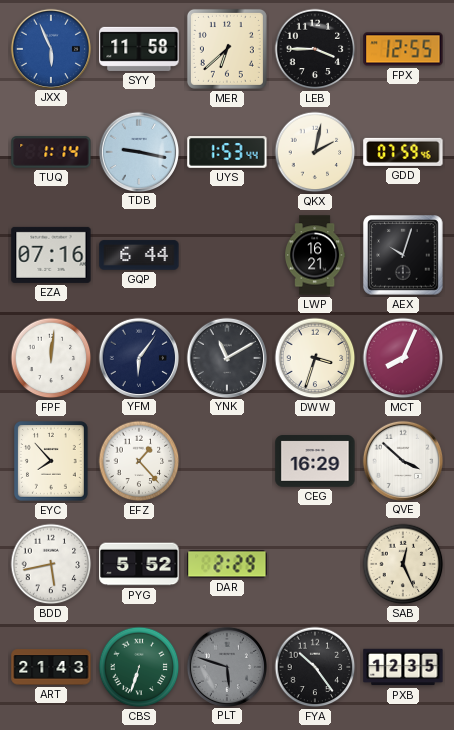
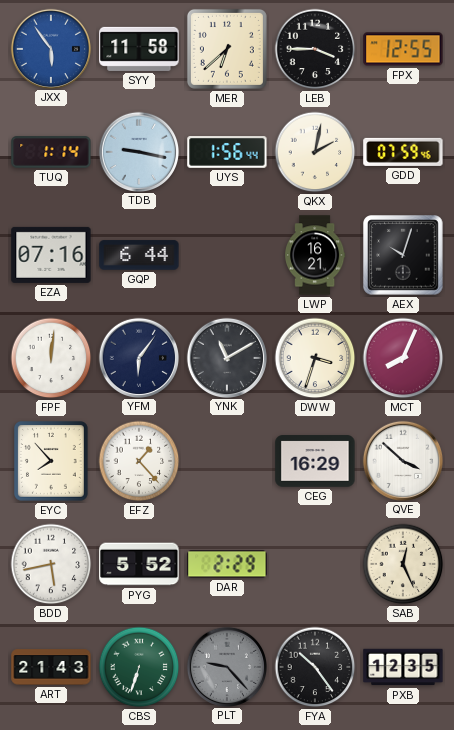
JXX: 5:56 -> 5:54
UYS: 1:53 -> 1:56
PLT: 5:48 -> 9:23
